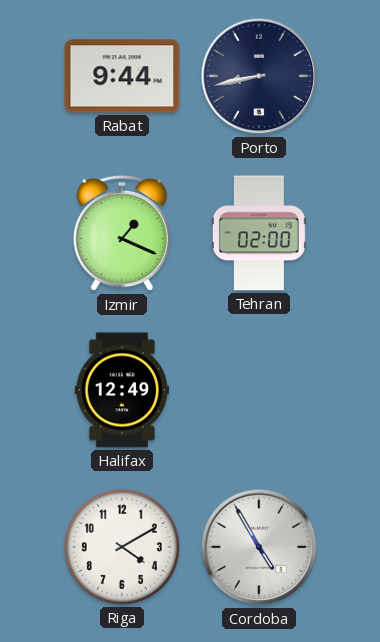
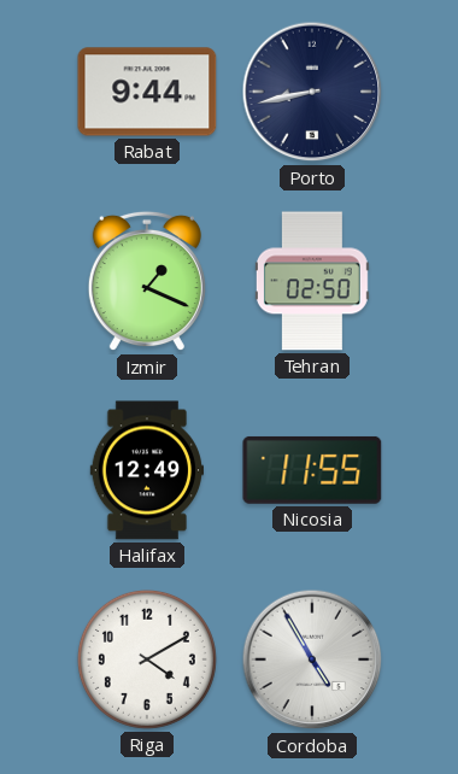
Tehran: 02:00 -> 02:50
Nicosia: none -> 11:55
